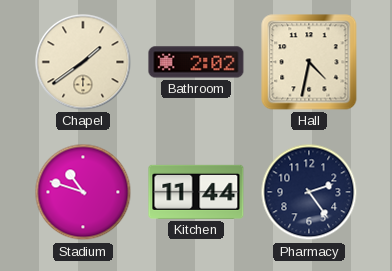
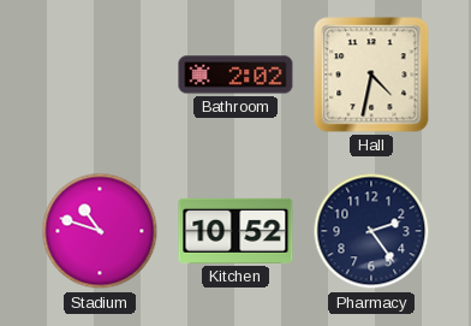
Chapel: 1:39 -> none
Kitchen: 11:44 -> 10:52
